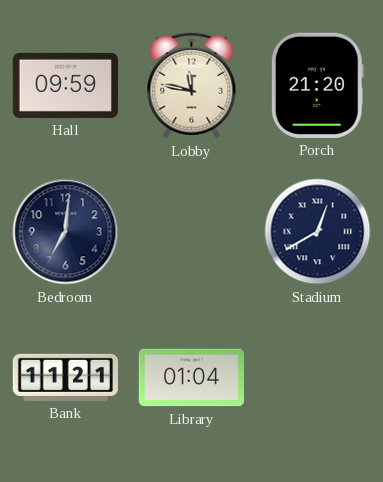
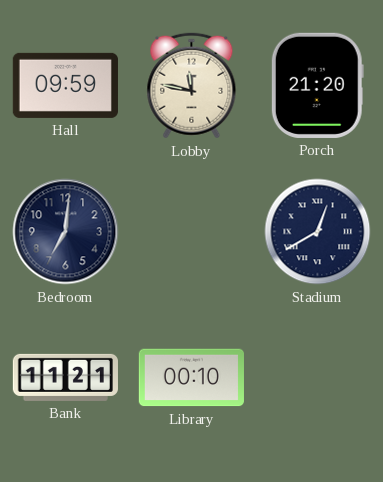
Library: 01:04 -> 00:10
